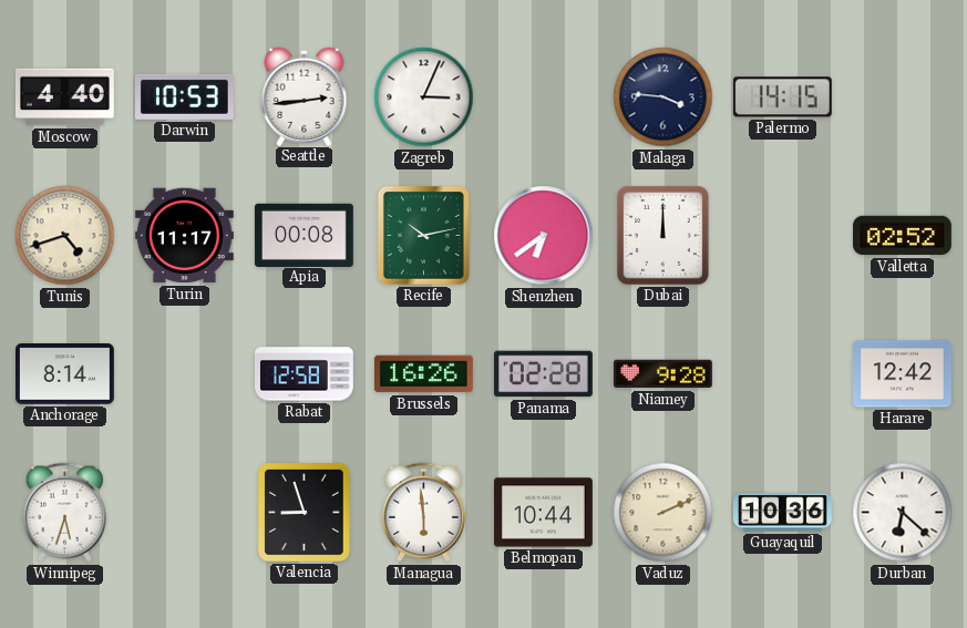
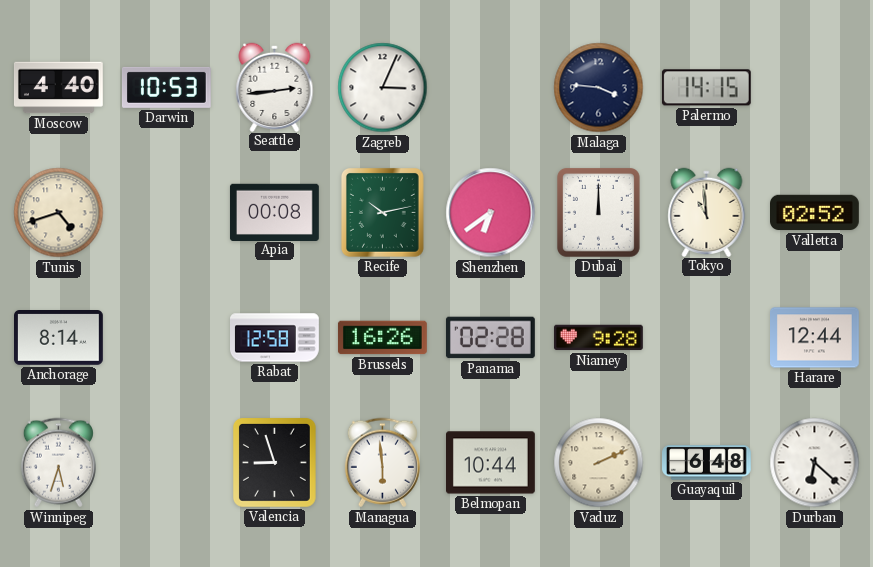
Turin: 11:17 -> none
Tokyo: none -> 10:59
Harare: 12:42 -> 12:44
Guayaquil: 10:36 -> 6:48
